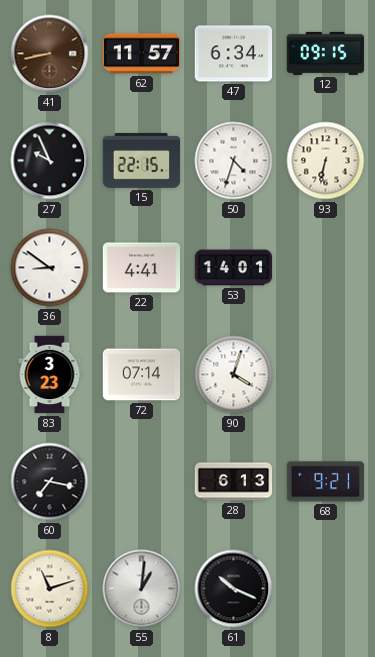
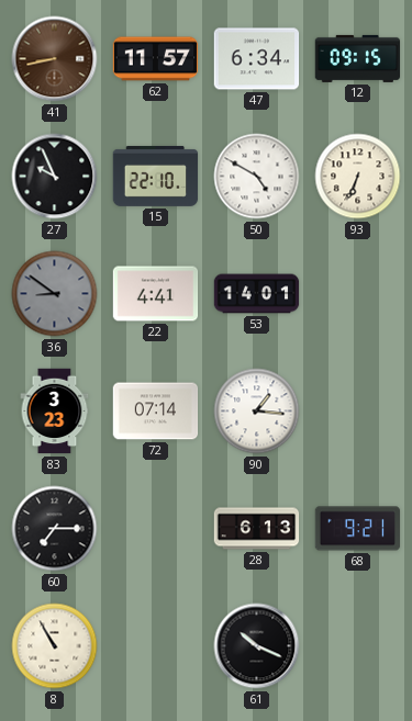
15: 22:15 -> 22:10
50: 4:33 -> 4:50
93: 6:32 -> 6:34
36 dial: white -> grey
90: 4:03 -> 1:16
60: 7:17 -> 7:15
8: 11:12 -> 10:55
55: 1:01 -> none
